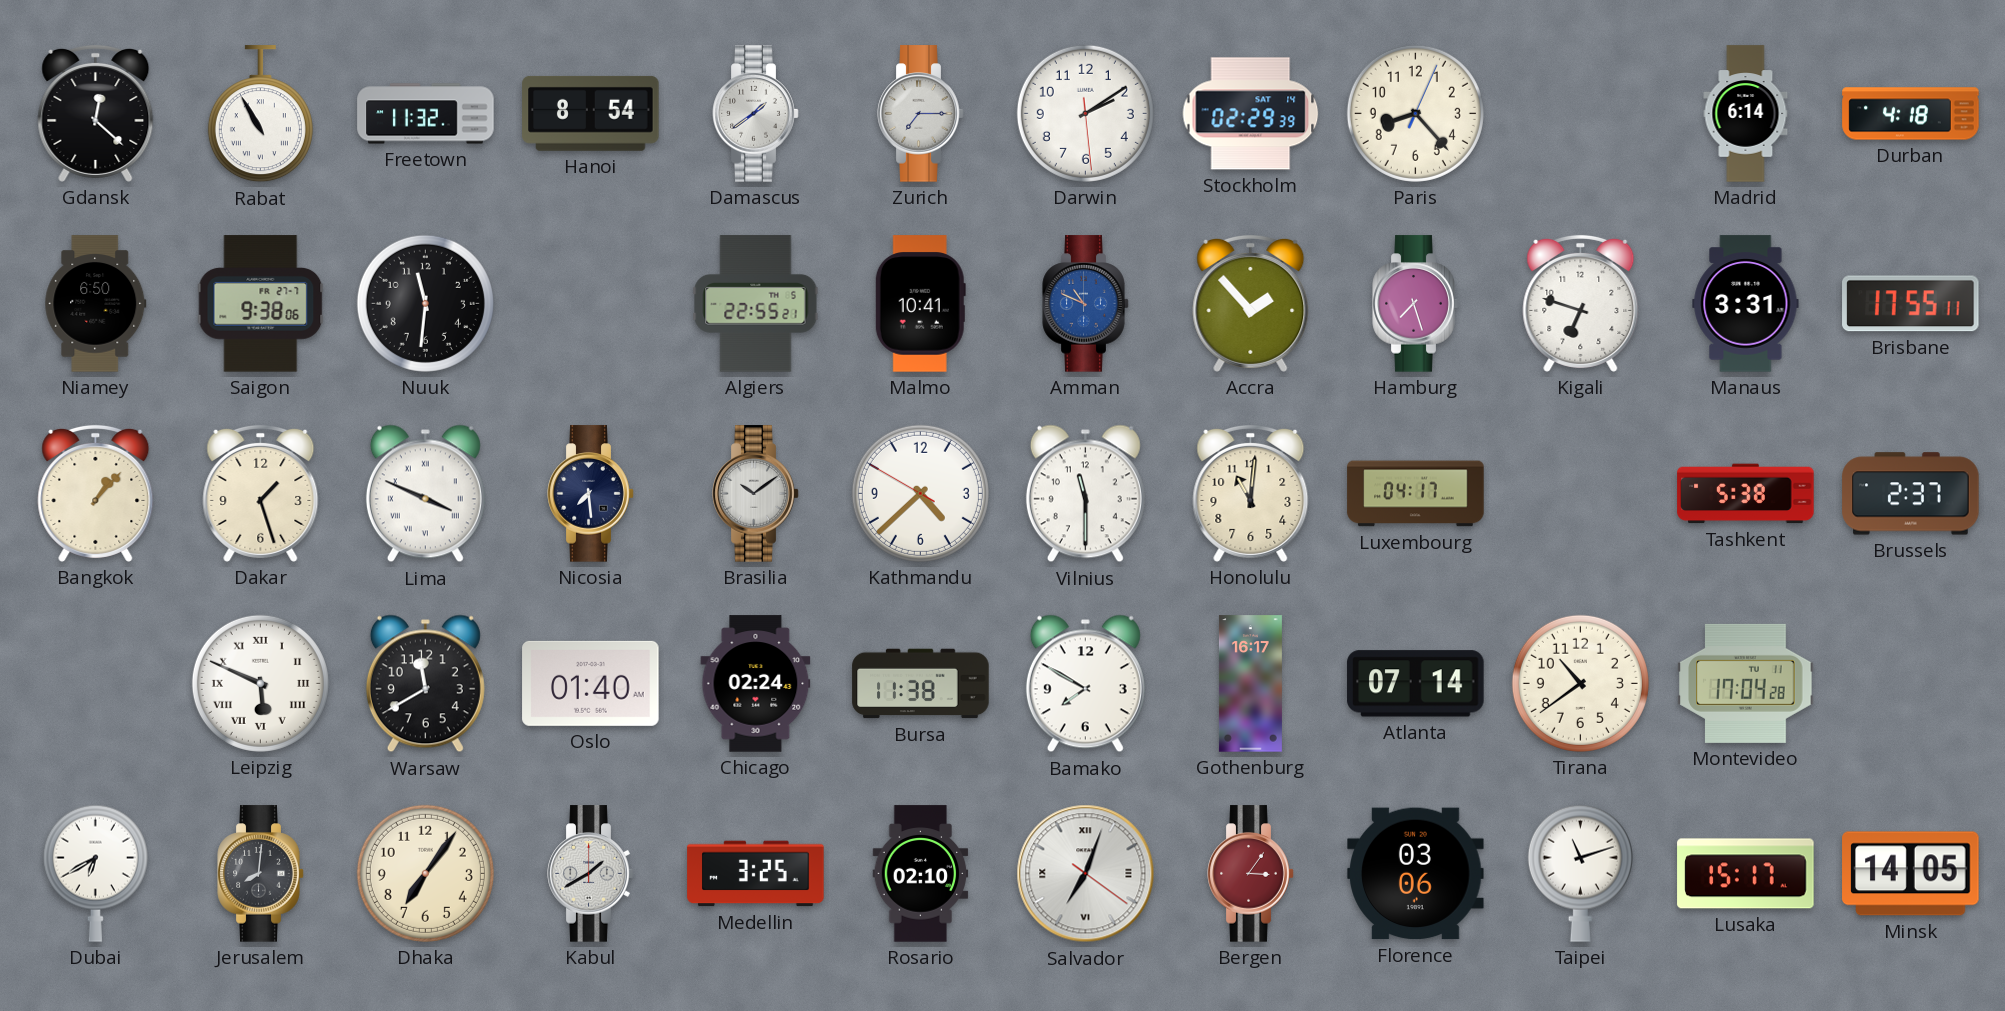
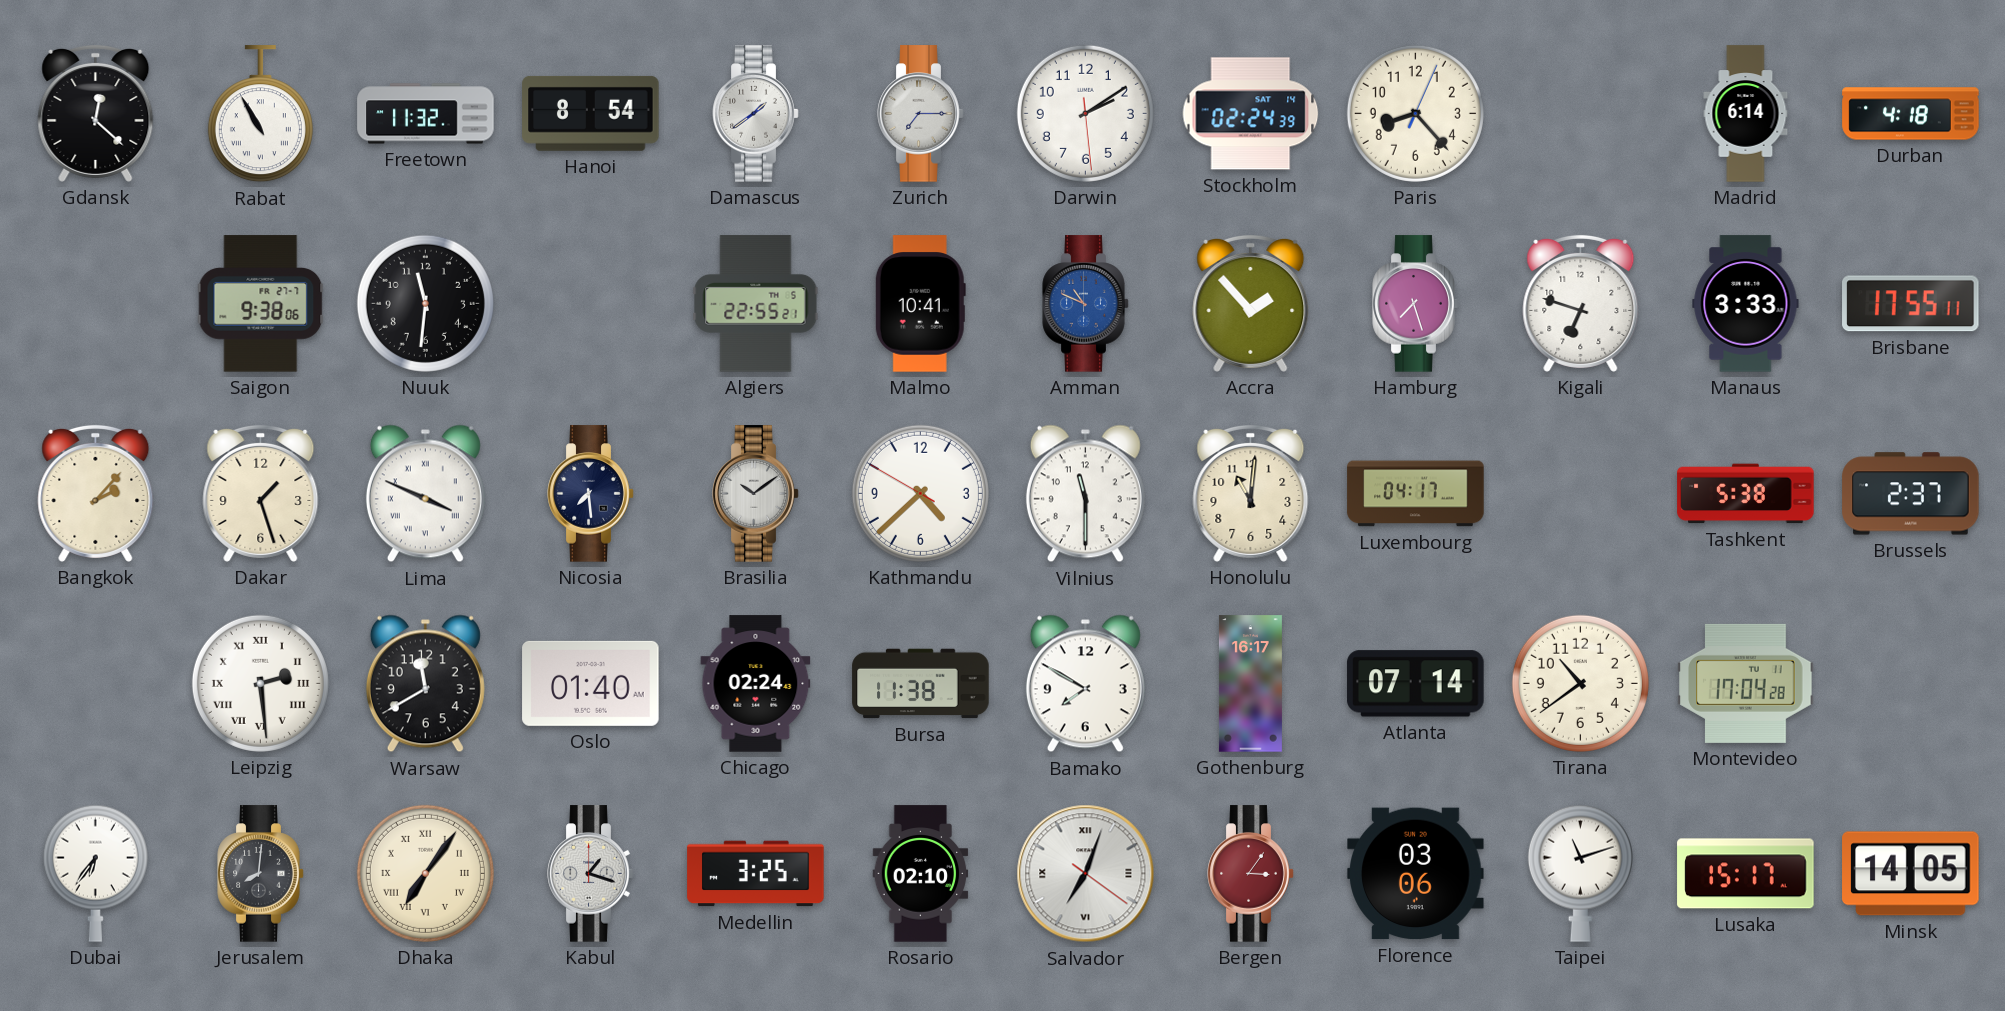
Stockholm: 02:29 -> 02:24
Niamey: 6:50 -> none
Manaus: 3:31 -> 3:33
Bangkok: 1:07 -> 2:07
Leipzig: 5:49 -> 2:29
Dubai: 6:40 -> 6:36
Dhaka numerals: Arabic -> Roman
Kabul: 1:40 -> 1:18
